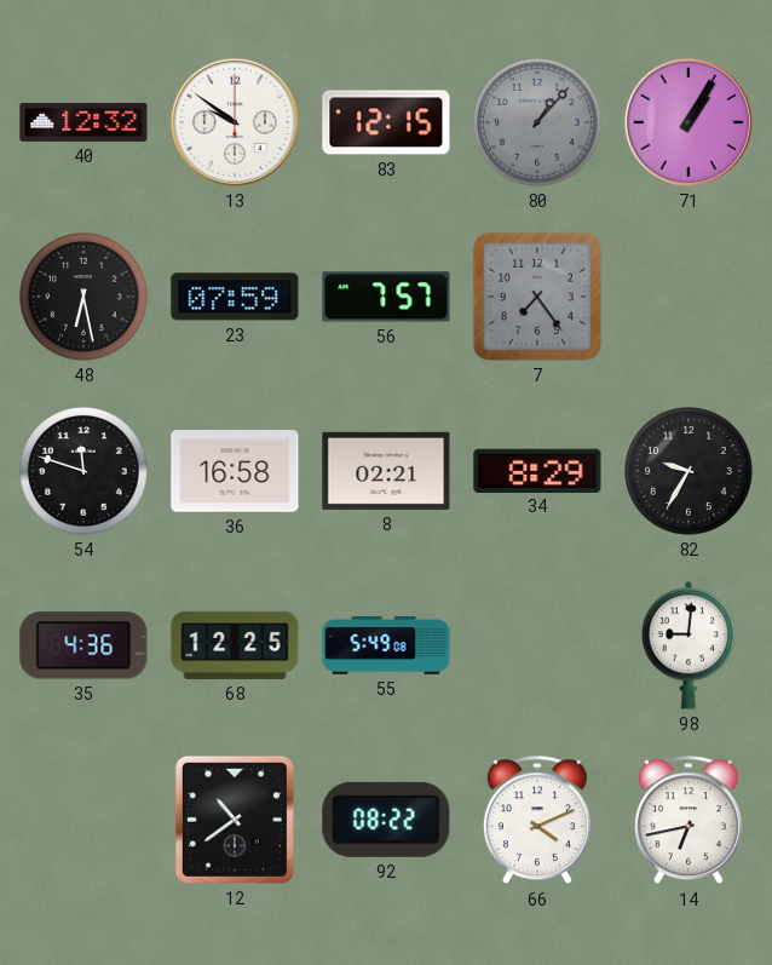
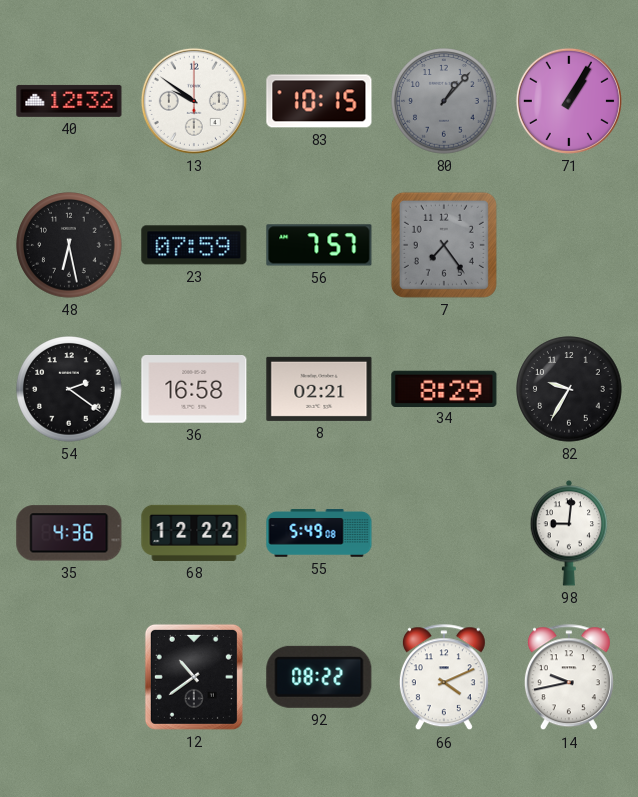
83: 12:15 -> 10:15
54: 11:48 -> 2:21
68: 12:25 -> 12:22
14: 6:43 -> 9:43
